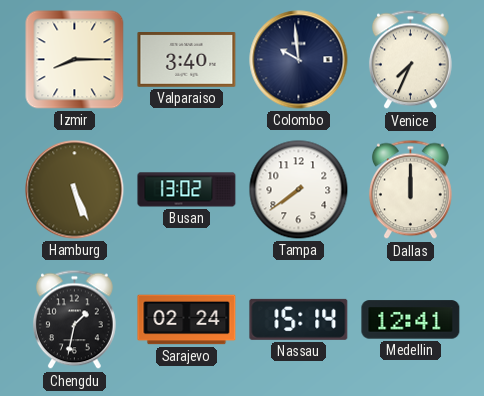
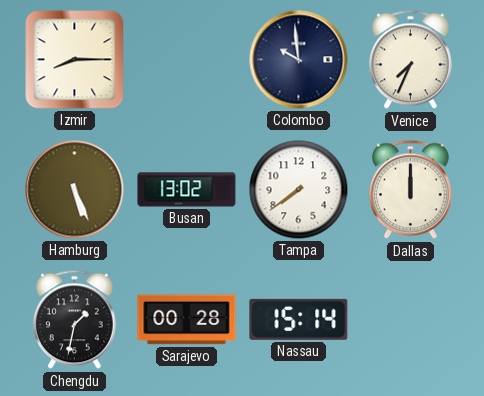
Valparaiso: 3:40 -> none
Sarajevo: 02:24 -> 00:28
Medellin: 12:41 -> none
